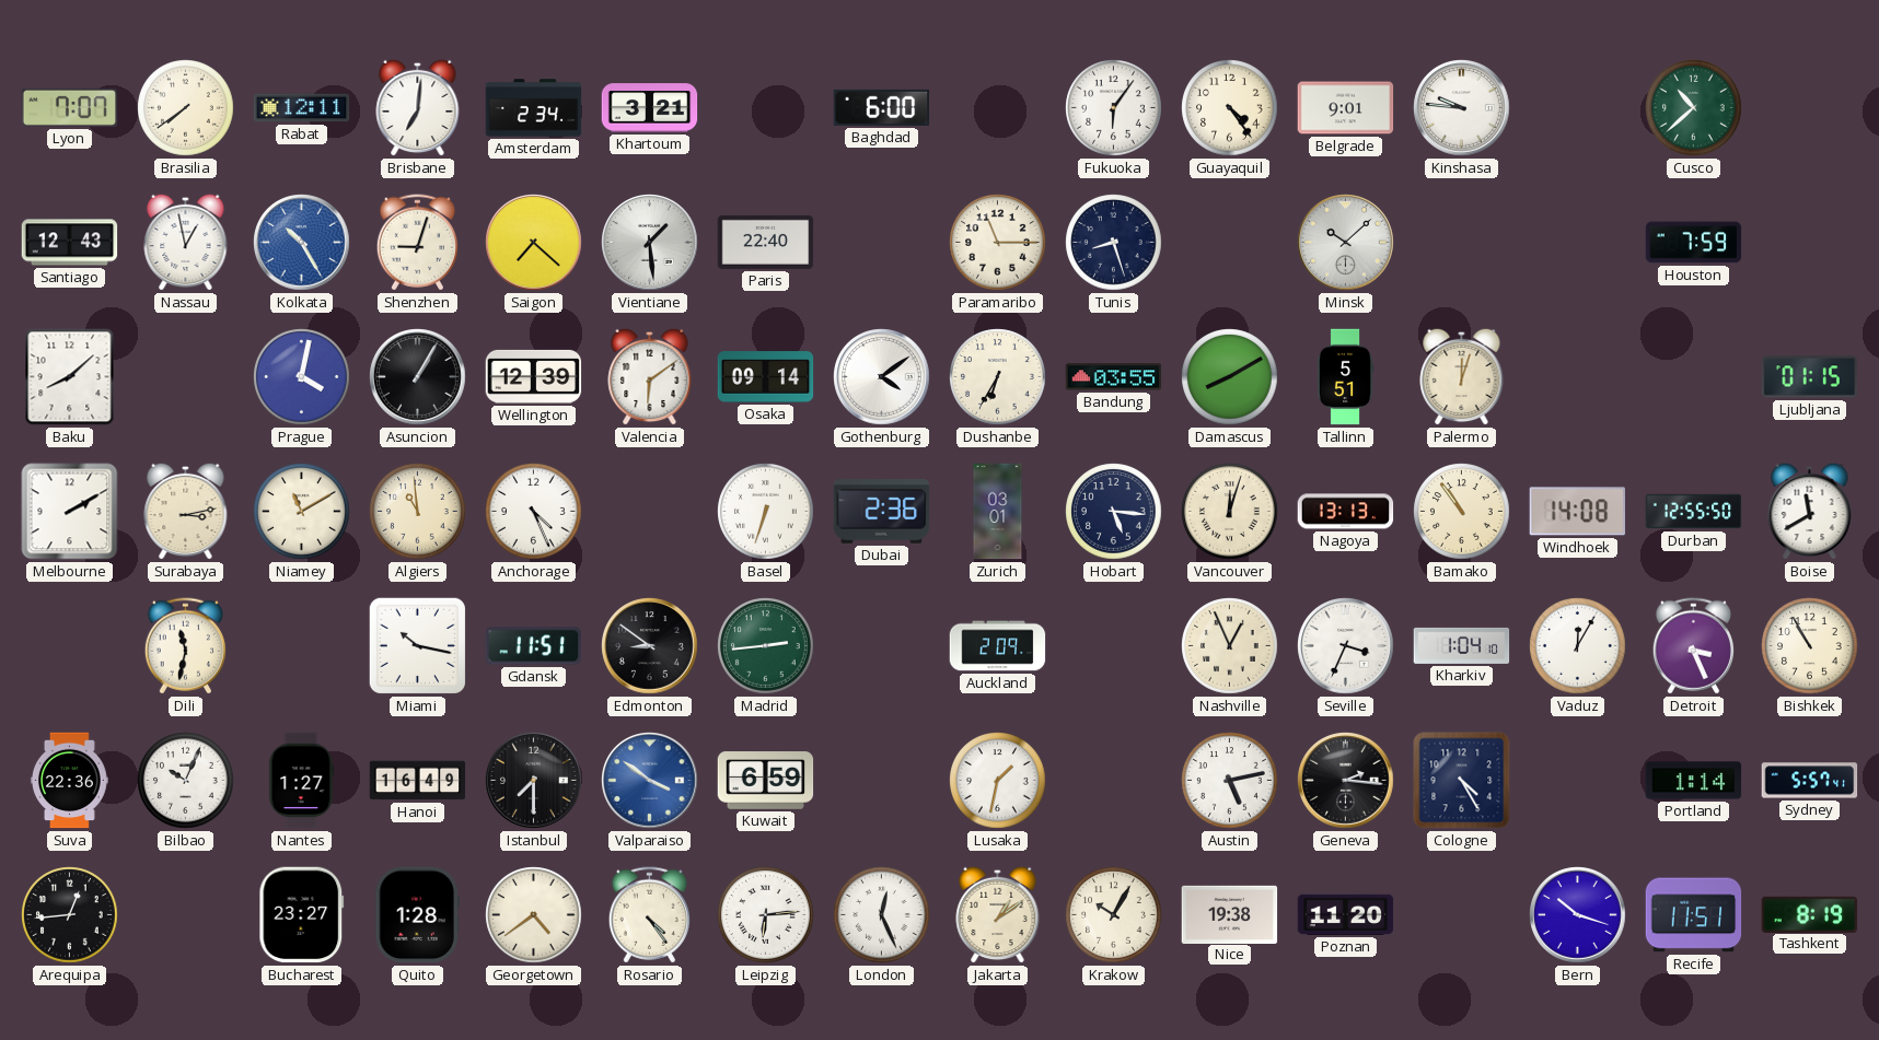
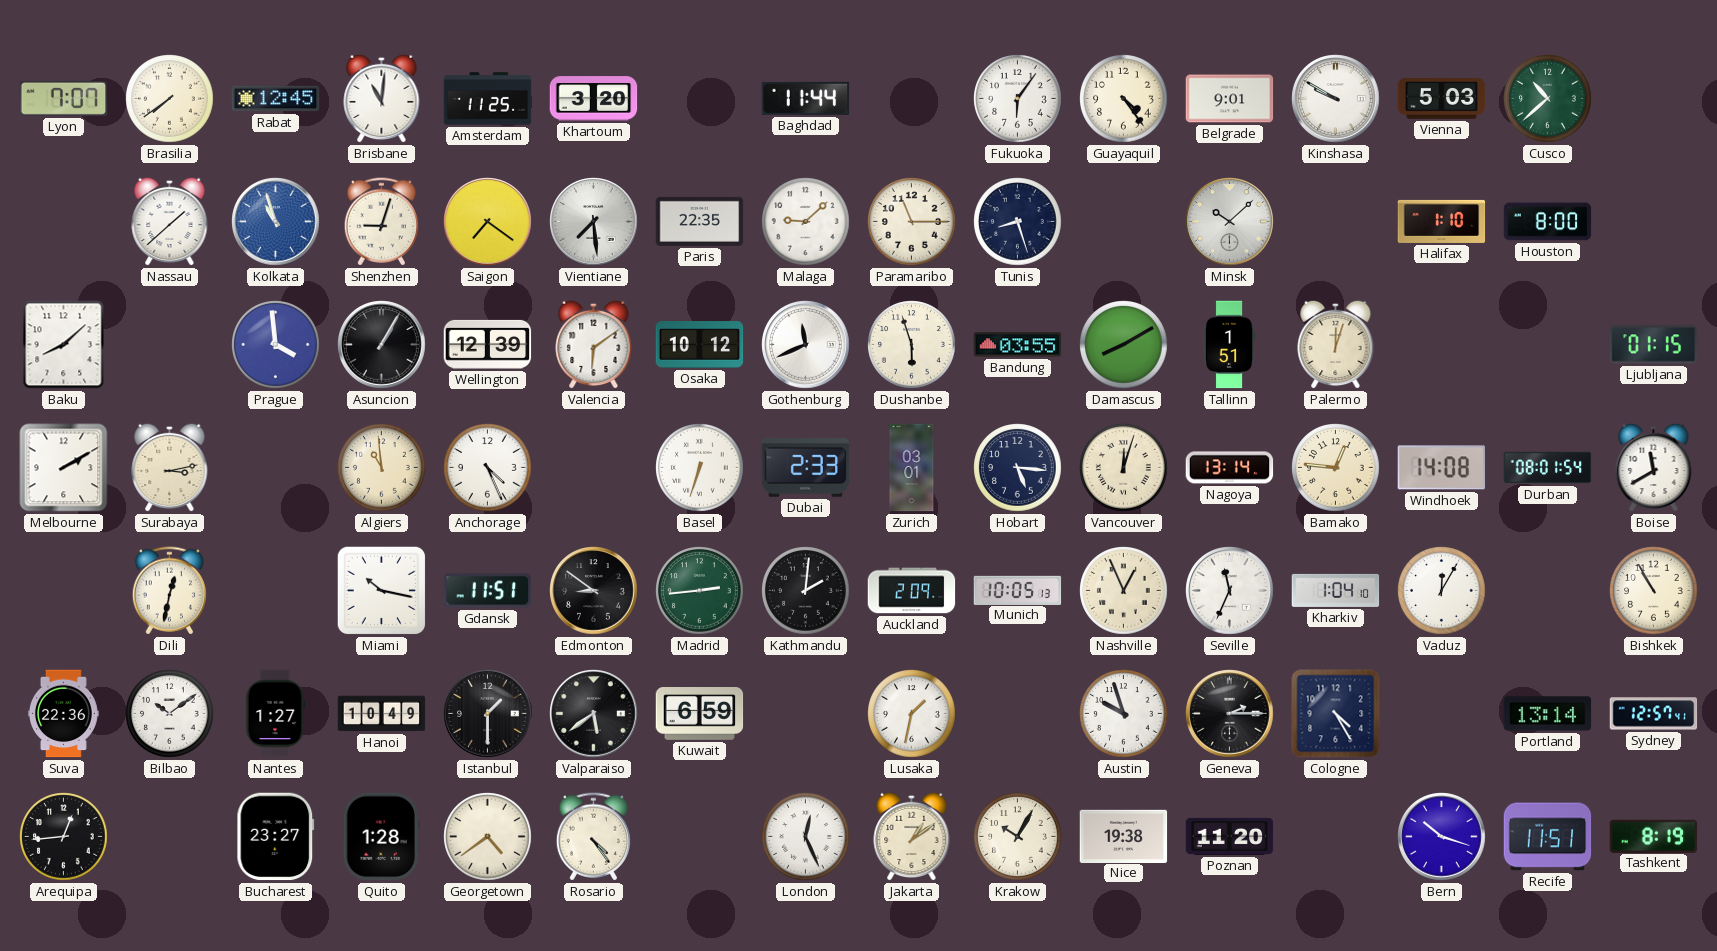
Rabat: 12:11 -> 12:45
Brisbane: 7:01 -> 11:01
Amsterdam: 2:34 -> 11:25
Khartoum: 3:21 -> 3:20
Baghdad: 6:00 -> 11:44
Kinshasa: 9:46 -> 9:50
Vienna: none -> 5:03
Santiago: 12:43 -> none
Nassau: 12:58 -> 1:38
Kolkata: 10:25 -> 10:57
Saigon: 7:22 -> 7:21
Vientiane: 1:29 -> 7:29
Paris: 22:40 -> 22:35
Malaga: none -> 9:08
Halifax: none -> 1:10
Houston: 7:59 -> 8:00
Prague: 4:02 -> 3:59
Osaka: 09:14 -> 10:12
Gothenburg: 4:09 -> 11:41
Dushanbe: 6:35 -> 5:57
Tallinn: 5:51 -> 1:51
Niamey: 11:10 -> none
Dubai: 2:36 -> 2:33
Nagoya: 13:13 -> 13:14
Bamako: 10:54 -> 12:46
Durban: 12:55 -> 08:01
Dili: 11:32 -> 12:32
Kathmandu: none -> 2:01
Munich: none -> 10:05
Seville: 3:34 -> 11:34
Detroit: 3:26 -> none
Bilbao: 10:04 -> 10:09
Hanoi: 16:49 -> 10:49
Istanbul: 7:30 -> 1:30
Valparaiso: 3:51 -> 5:39
Valparaiso dial: blue -> black
Austin: 5:13 -> 9:57
Geneva: 2:16 -> 2:15
Portland: 1:14 -> 13:14
Sydney: 5:57 -> 12:57
Leipzig: 6:14 -> none
